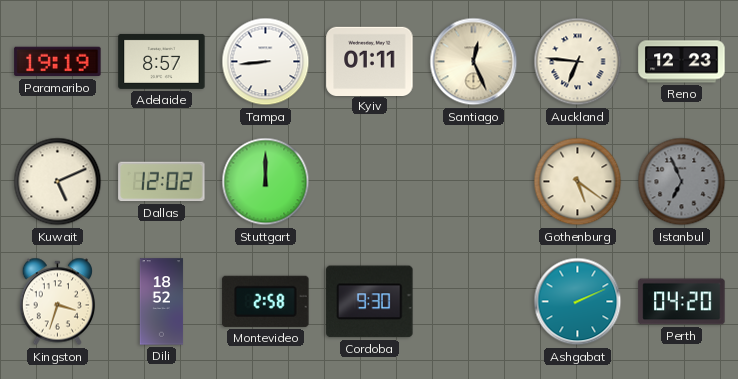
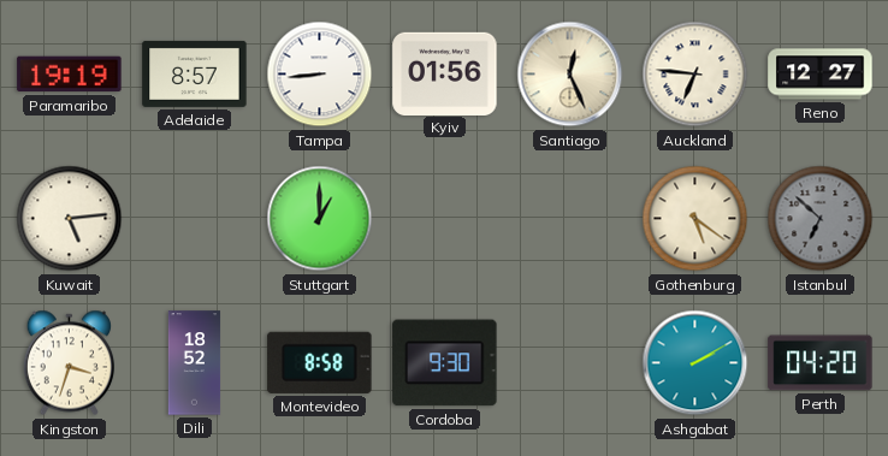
Kyiv: 01:11 -> 01:56
Reno: 12:23 -> 12:27
Kuwait: 5:11 -> 5:14
Dallas: 12:02 -> none
Stuttgart: 12:00 -> 1:00
Istanbul: 6:56 -> 6:52
Montevideo: 2:58 -> 8:58
Ashgabat: 2:11 -> 2:10
